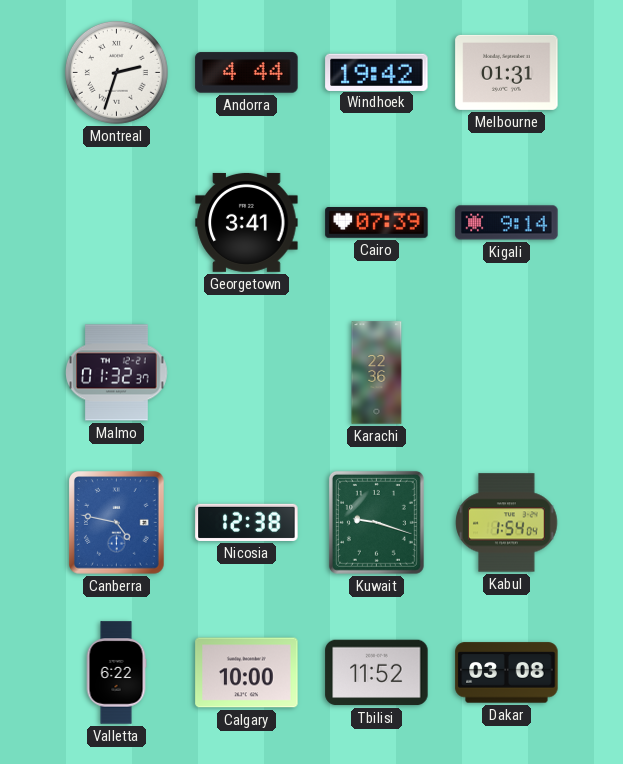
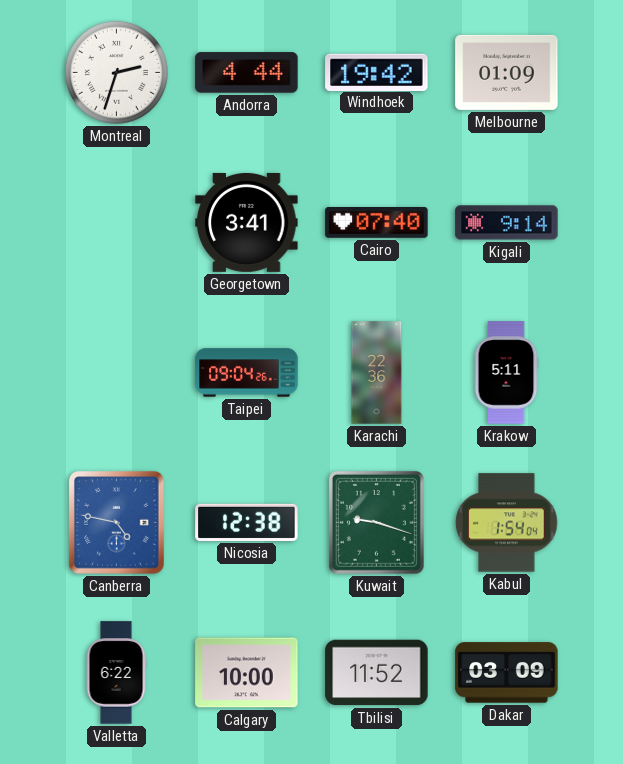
Melbourne: 01:31 -> 01:09
Cairo: 07:39 -> 07:40
Malmo: 01:32 -> none
Taipei: none -> 09:04
Krakow: none -> 5:11
Dakar: 03:08 -> 03:09
